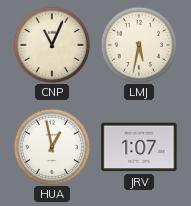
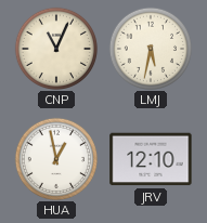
JRV: 1:07 -> 12:10
